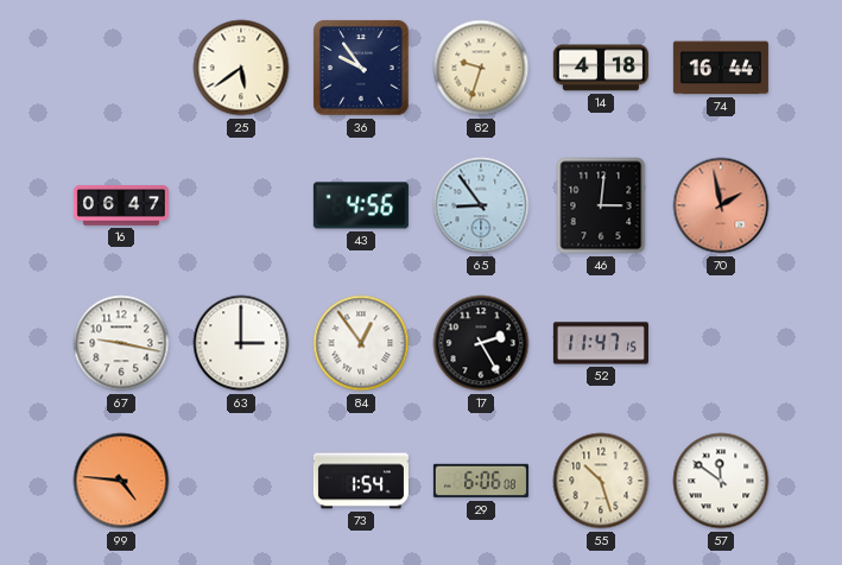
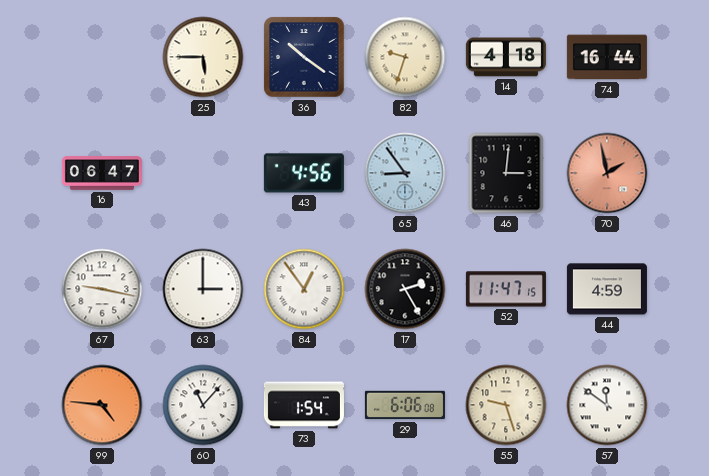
25: 5:39 -> 5:45
36: 9:54 -> 10:21
44: none -> 4:59
60: none -> 11:07
55: 10:27 -> 9:27
